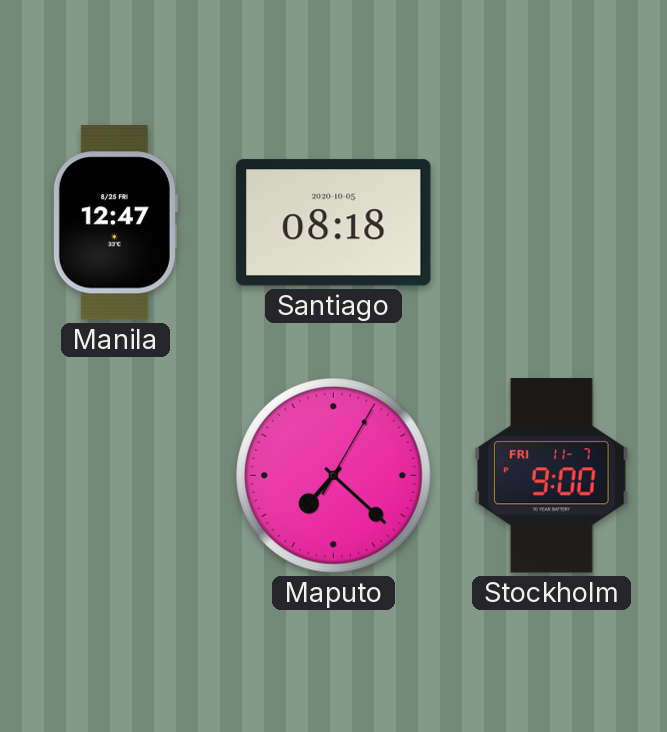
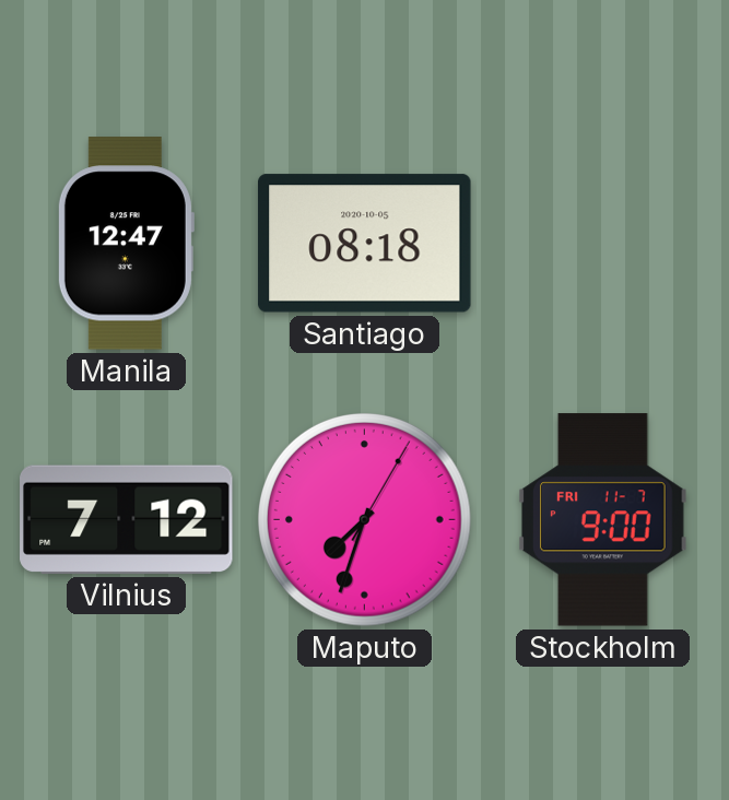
Vilnius: none -> 7:12
Maputo: 7:22 -> 7:33
